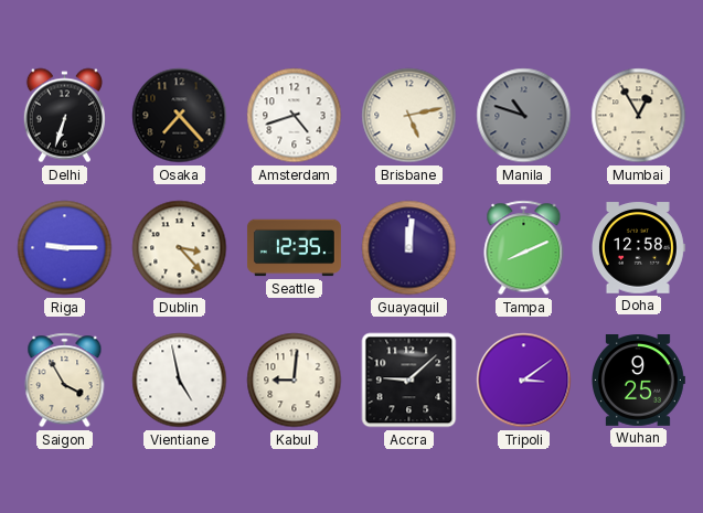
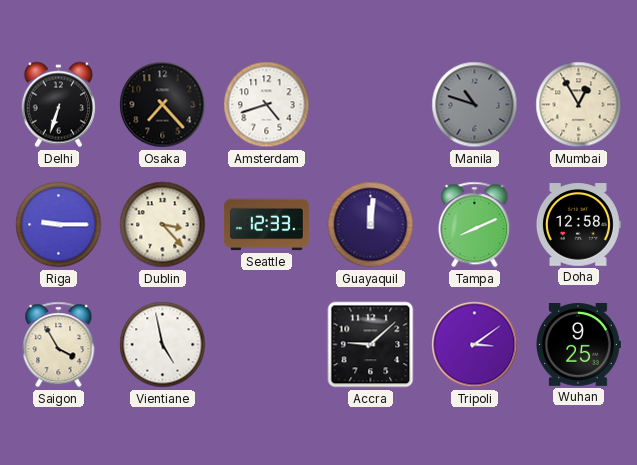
Brisbane: 5:13 -> none
Seattle: 12:35 -> 12:33
Kabul: 9:01 -> none
